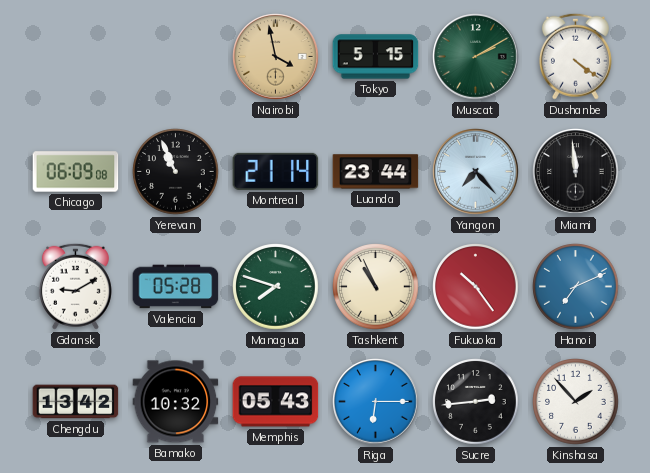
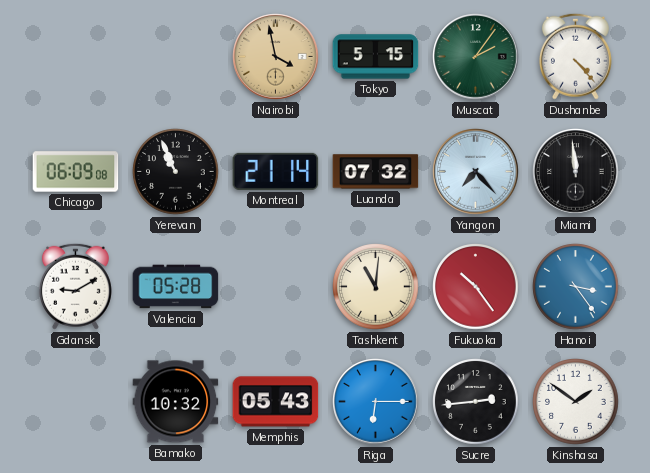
Muscat: 2:10 -> 2:06
Dushanbe: 4:21 -> 4:23
Luanda: 23:44 -> 07:32
Managua: 7:48 -> none
Tashkent: 10:56 -> 11:01
Hanoi: 7:11 -> 3:24
Chengdu: 13:42 -> none
Kinshasa: 1:53 -> 1:51
